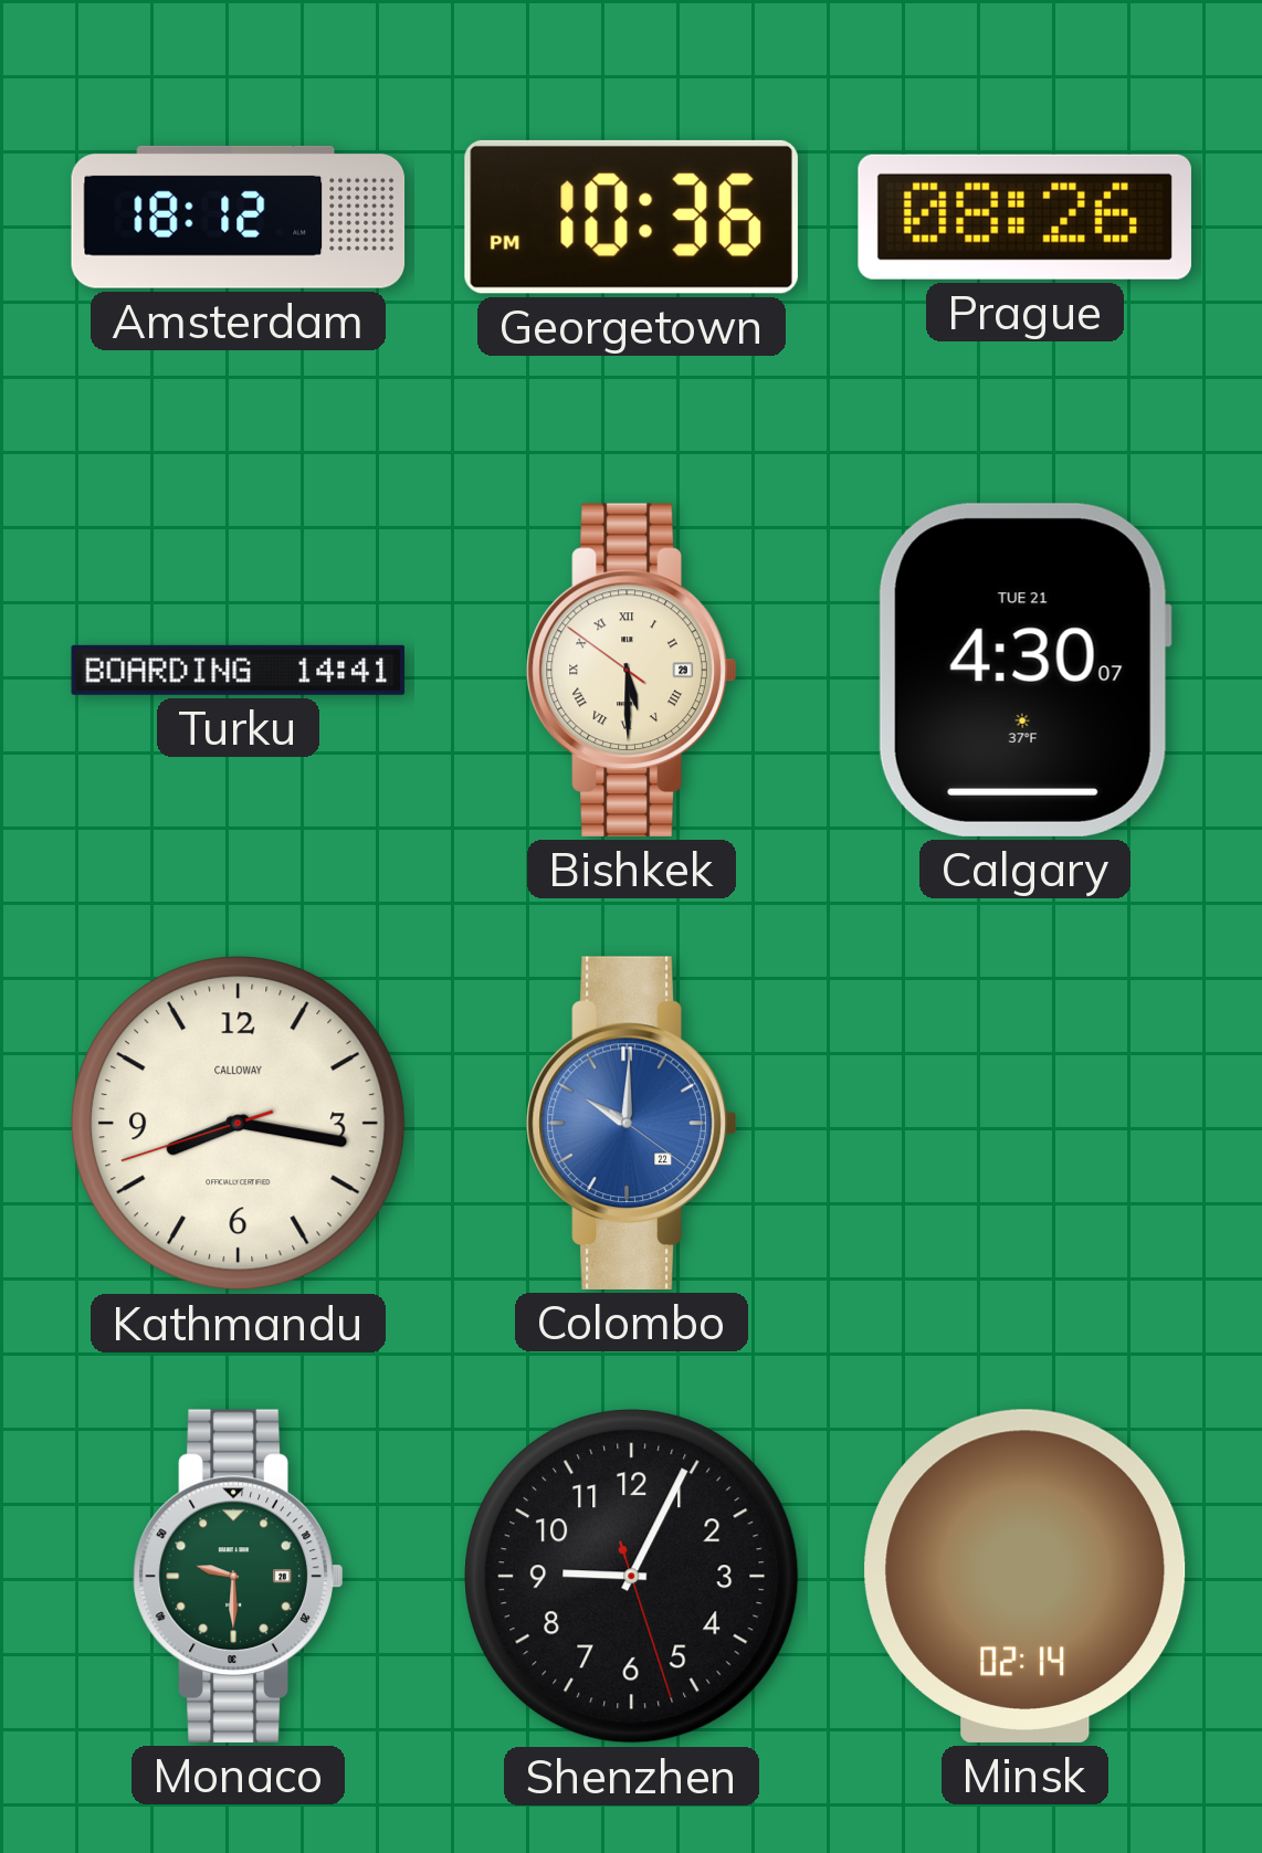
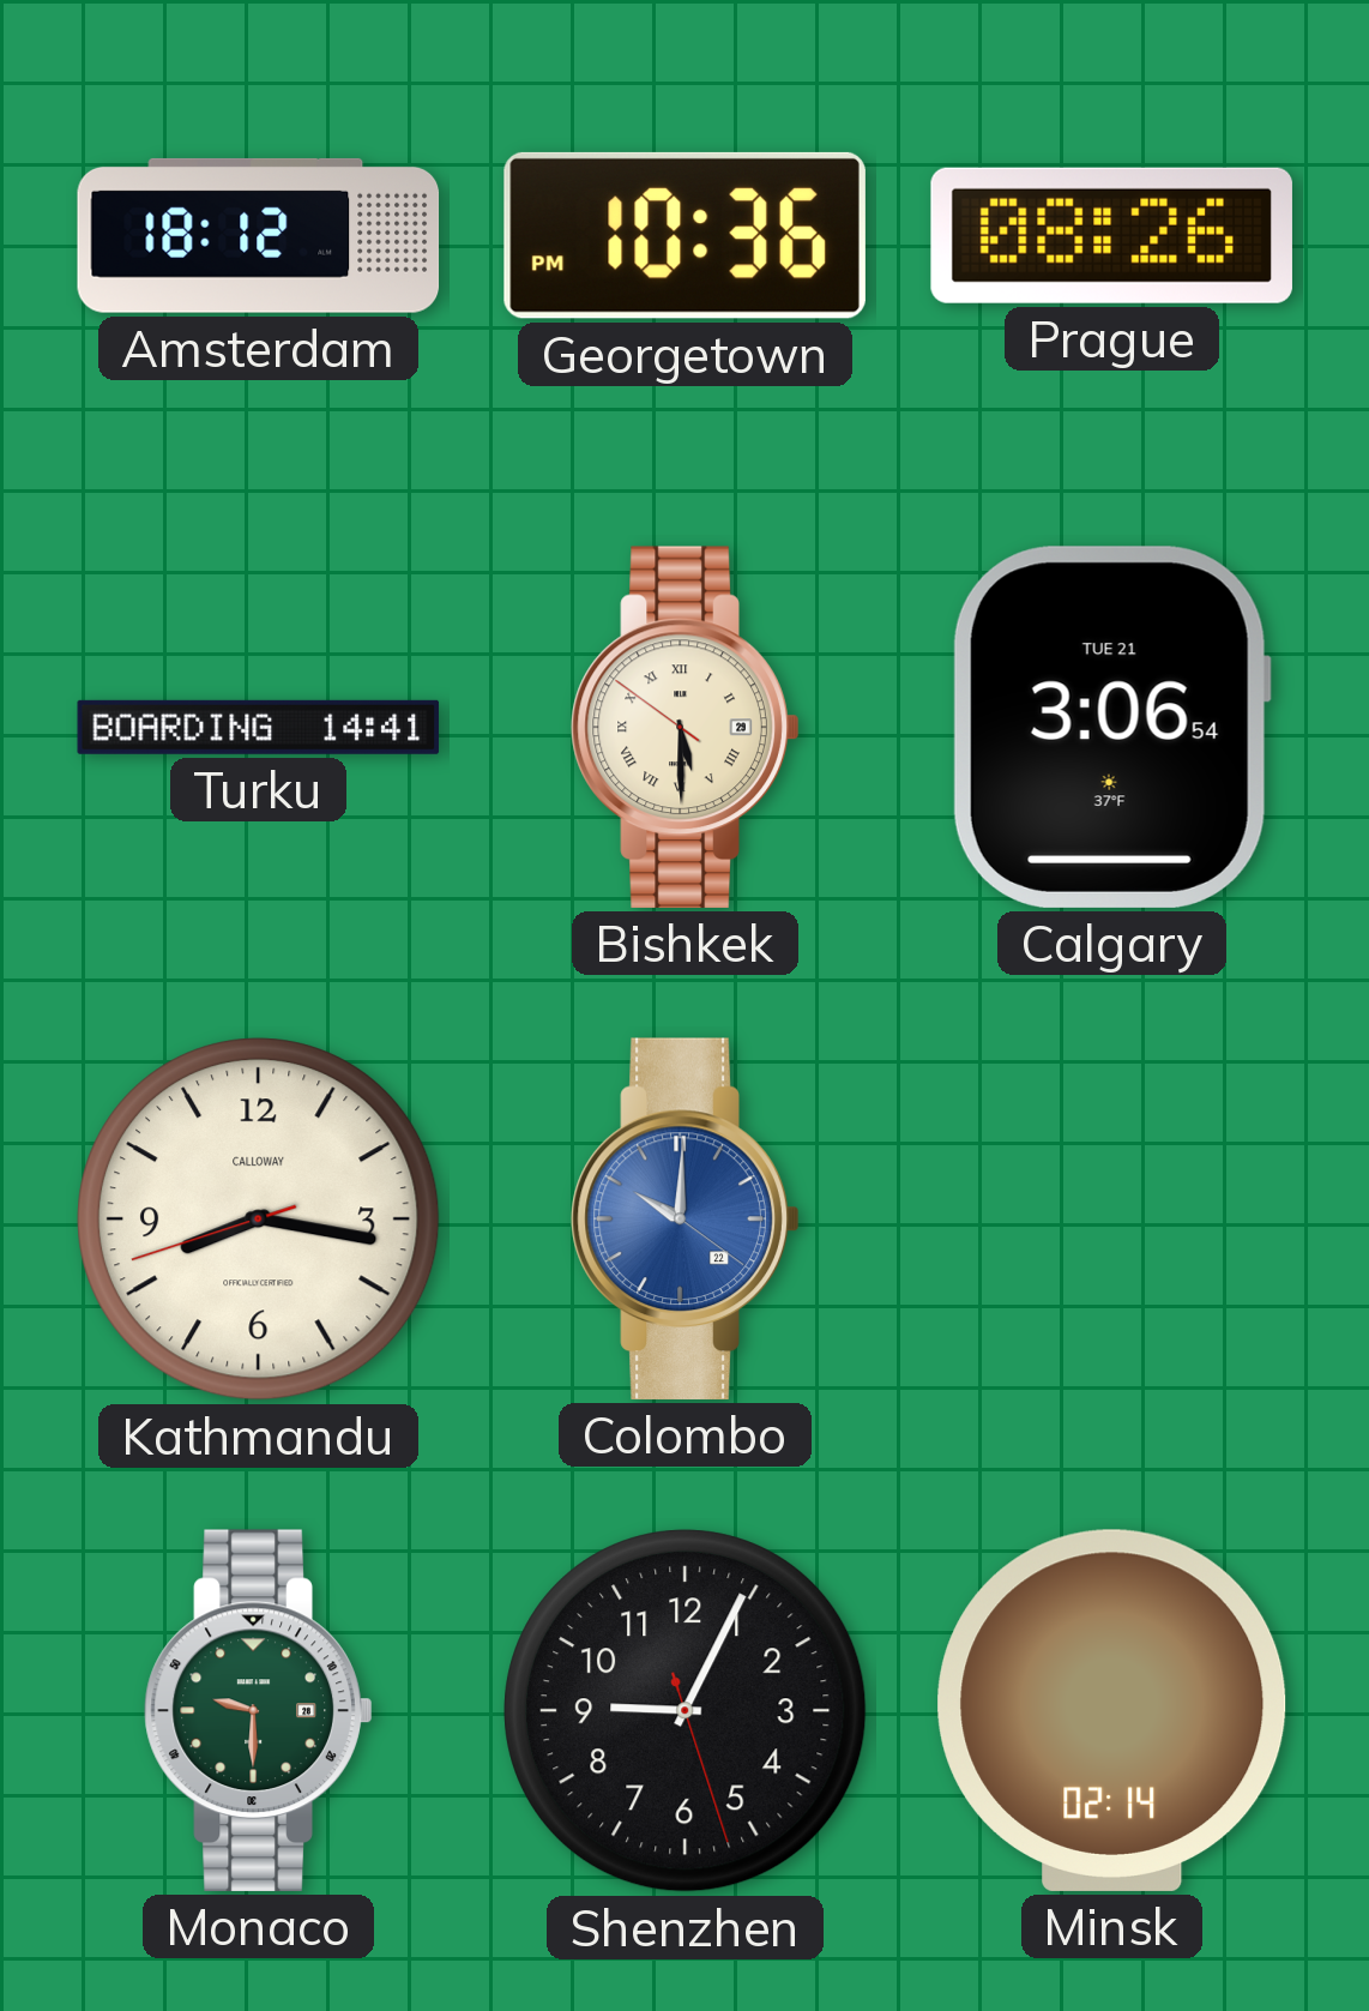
Calgary: 4:30 -> 3:06
